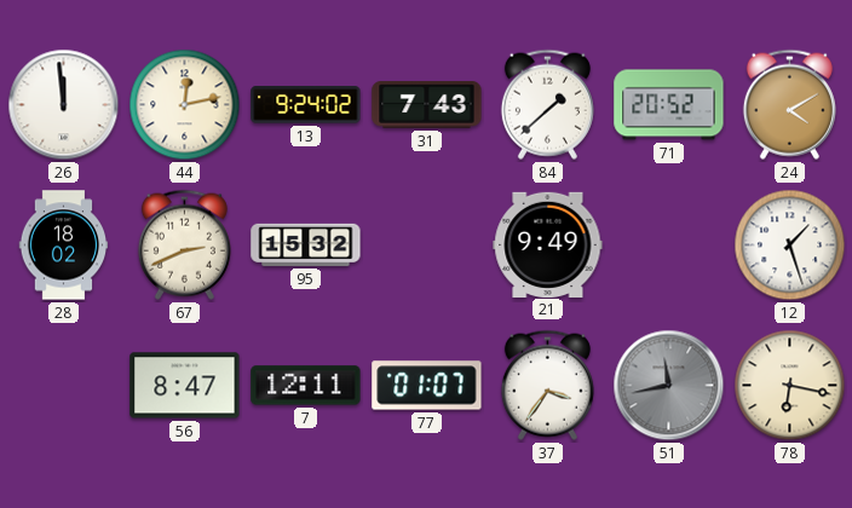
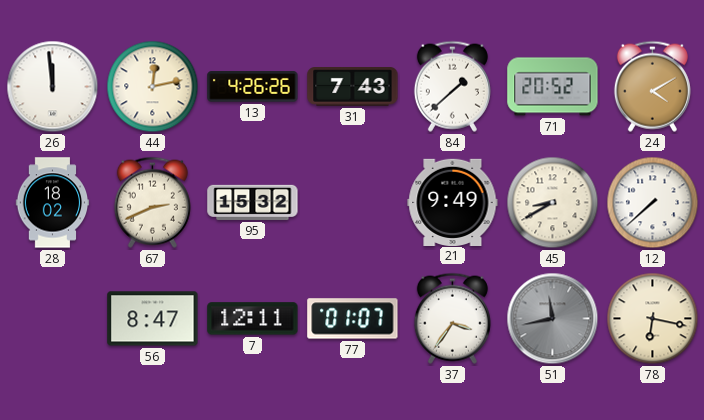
13: 9:24 -> 4:26
45: none -> 8:40
12: 1:27 -> 7:38
